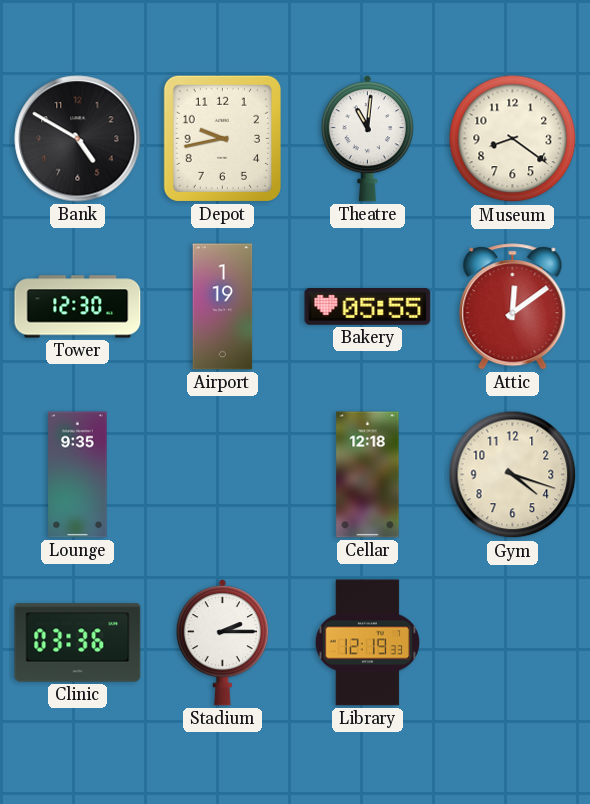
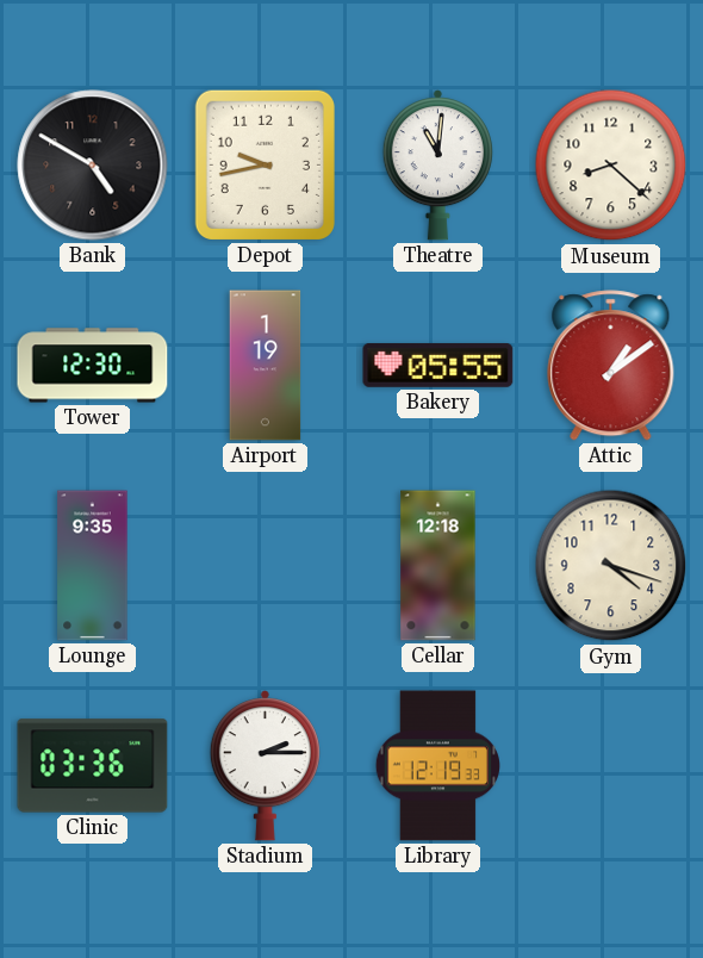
Museum: 8:21 -> 8:22
Attic: 12:09 -> 1:09
